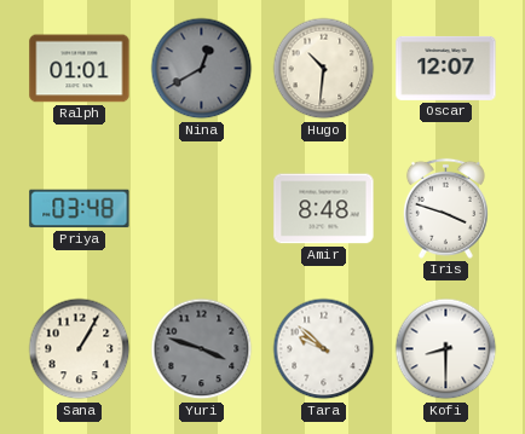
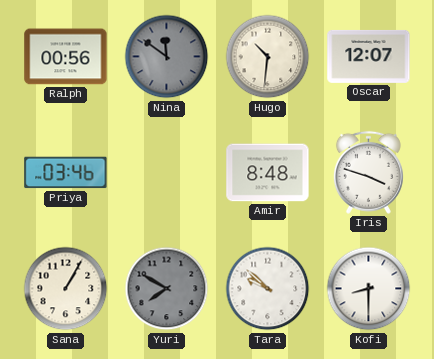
Ralph: 01:01 -> 00:56
Nina: 12:40 -> 11:51
Priya: 03:48 -> 03:46
Yuri: 3:48 -> 7:50
